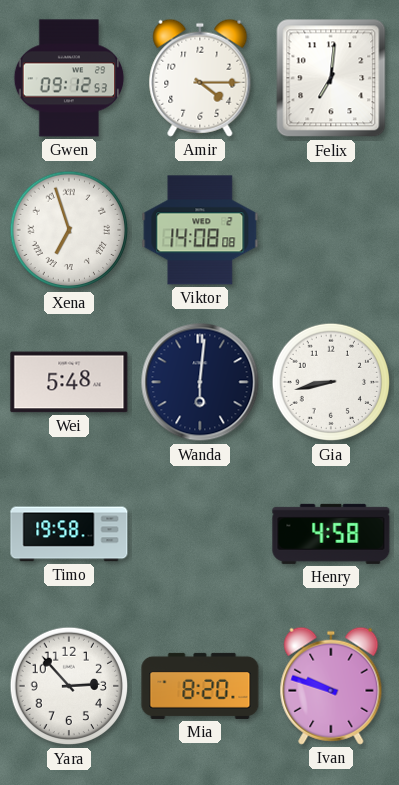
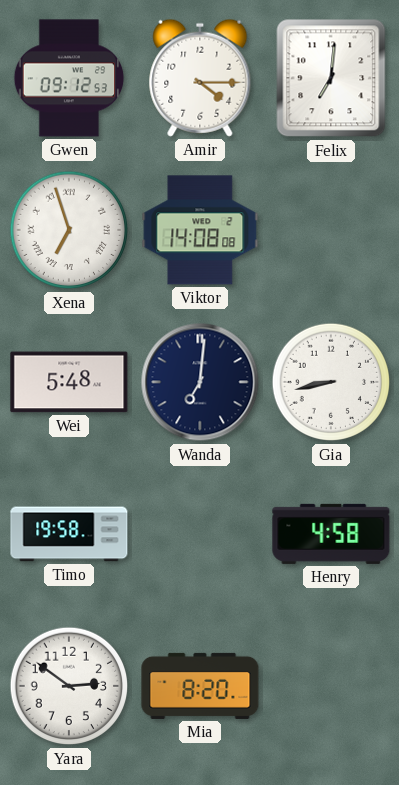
Wanda: 6:01 -> 7:01
Yara: 2:53 -> 2:51
Ivan: 9:48 -> none
